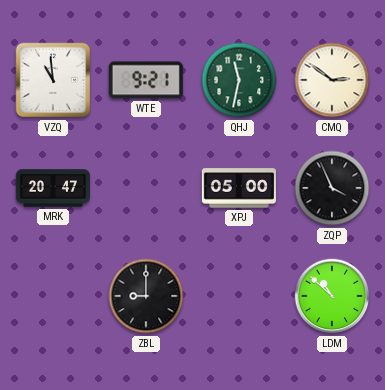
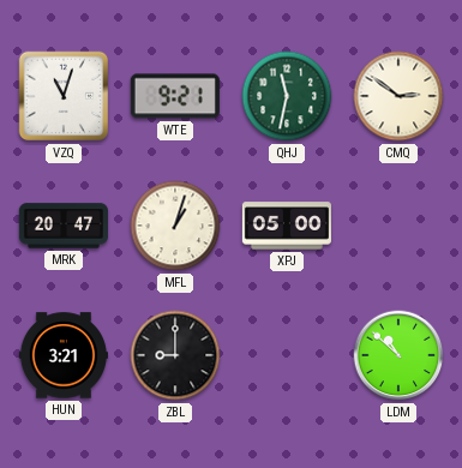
VZQ: 10:59 -> 11:03
MFL: none -> 1:03
ZQP: 3:56 -> none
HUN: none -> 3:21
